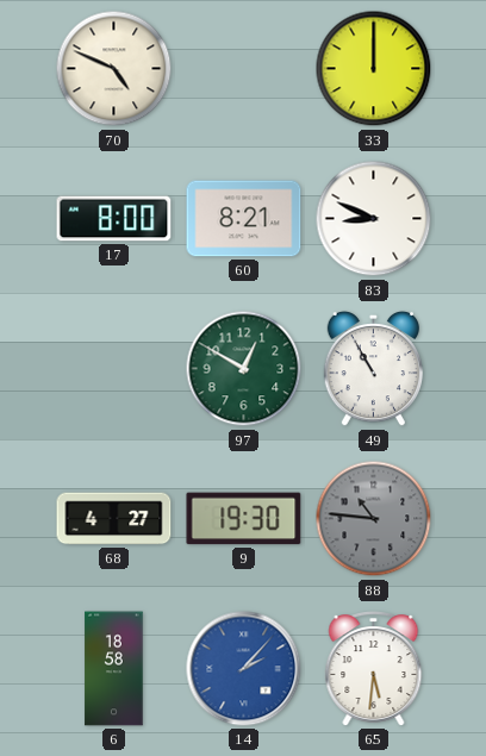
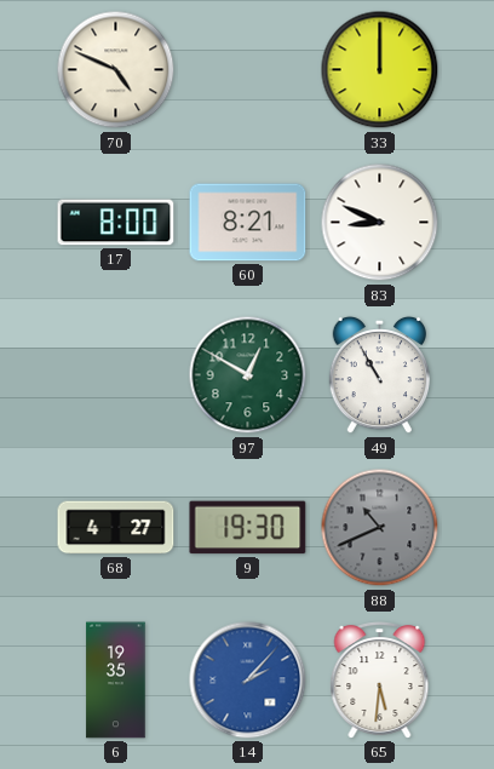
88: 10:46 -> 10:41
6: 18:58 -> 19:35
